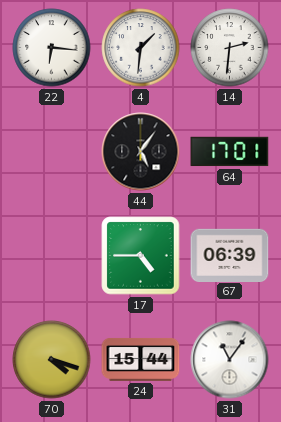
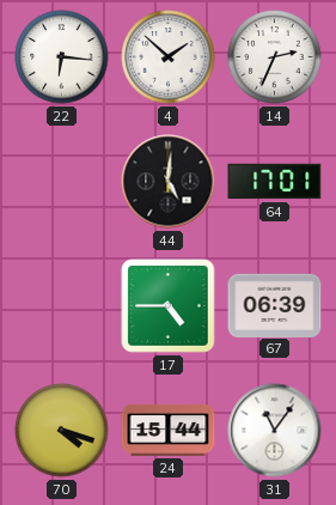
4: 1:31 -> 1:52
14: 2:31 -> 2:34
44: 5:06 -> 5:01
